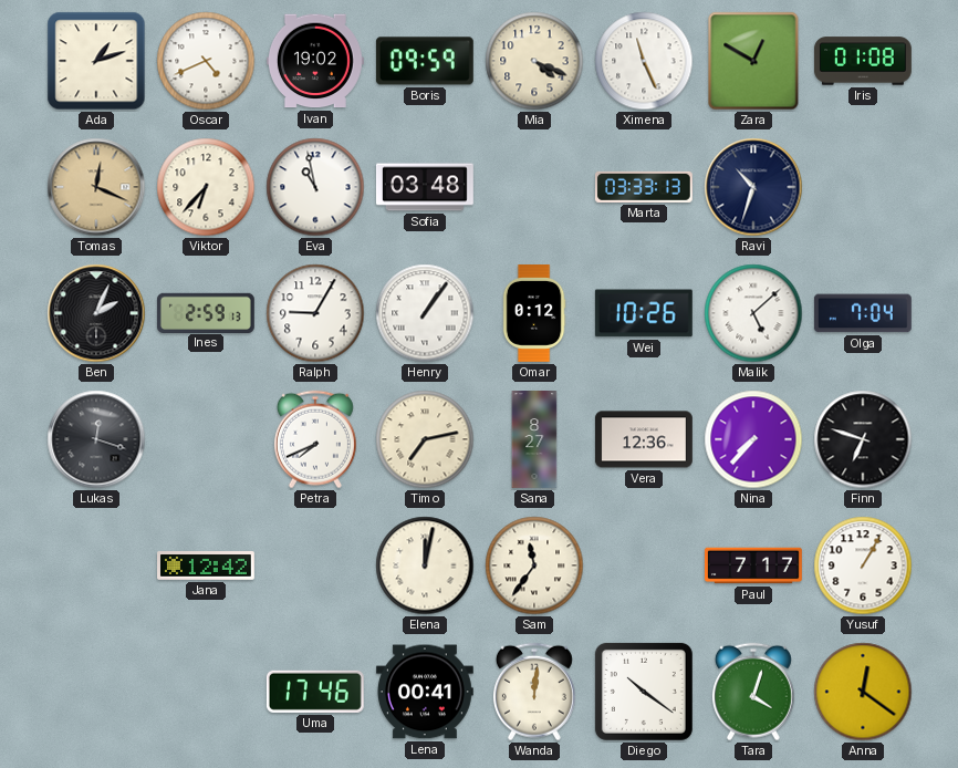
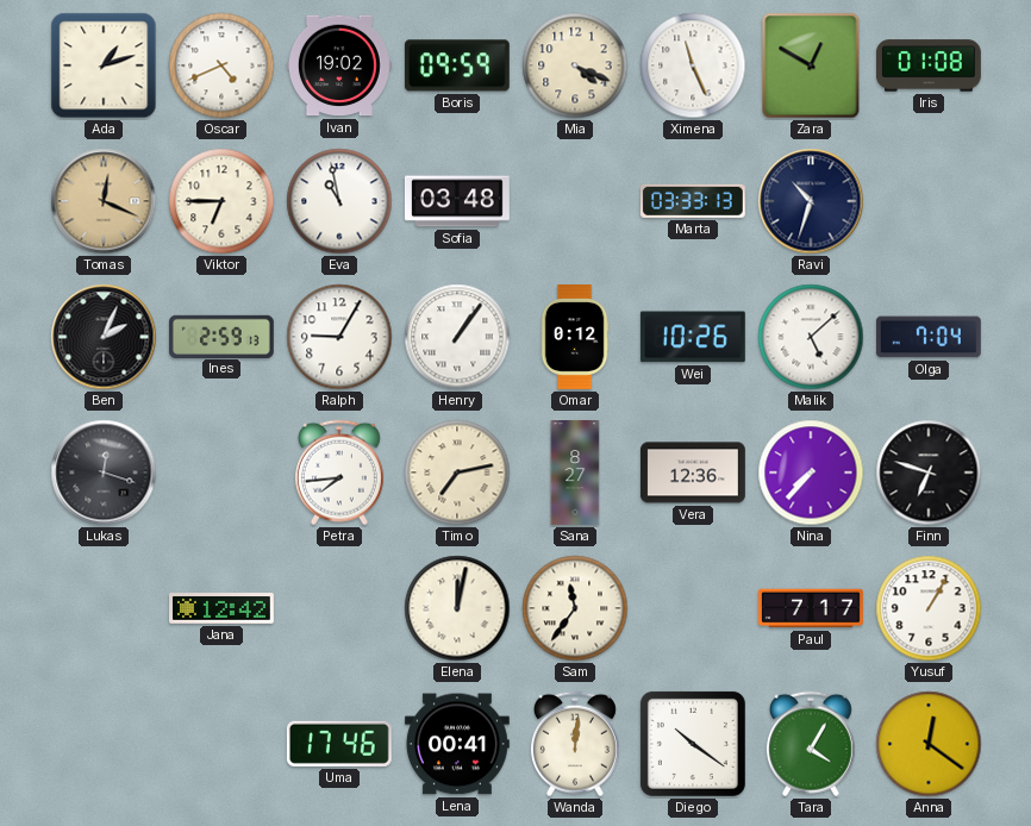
Viktor: 6:37 -> 6:45
Petra: 7:41 -> 7:44
Tara: 4:03 -> 4:05
